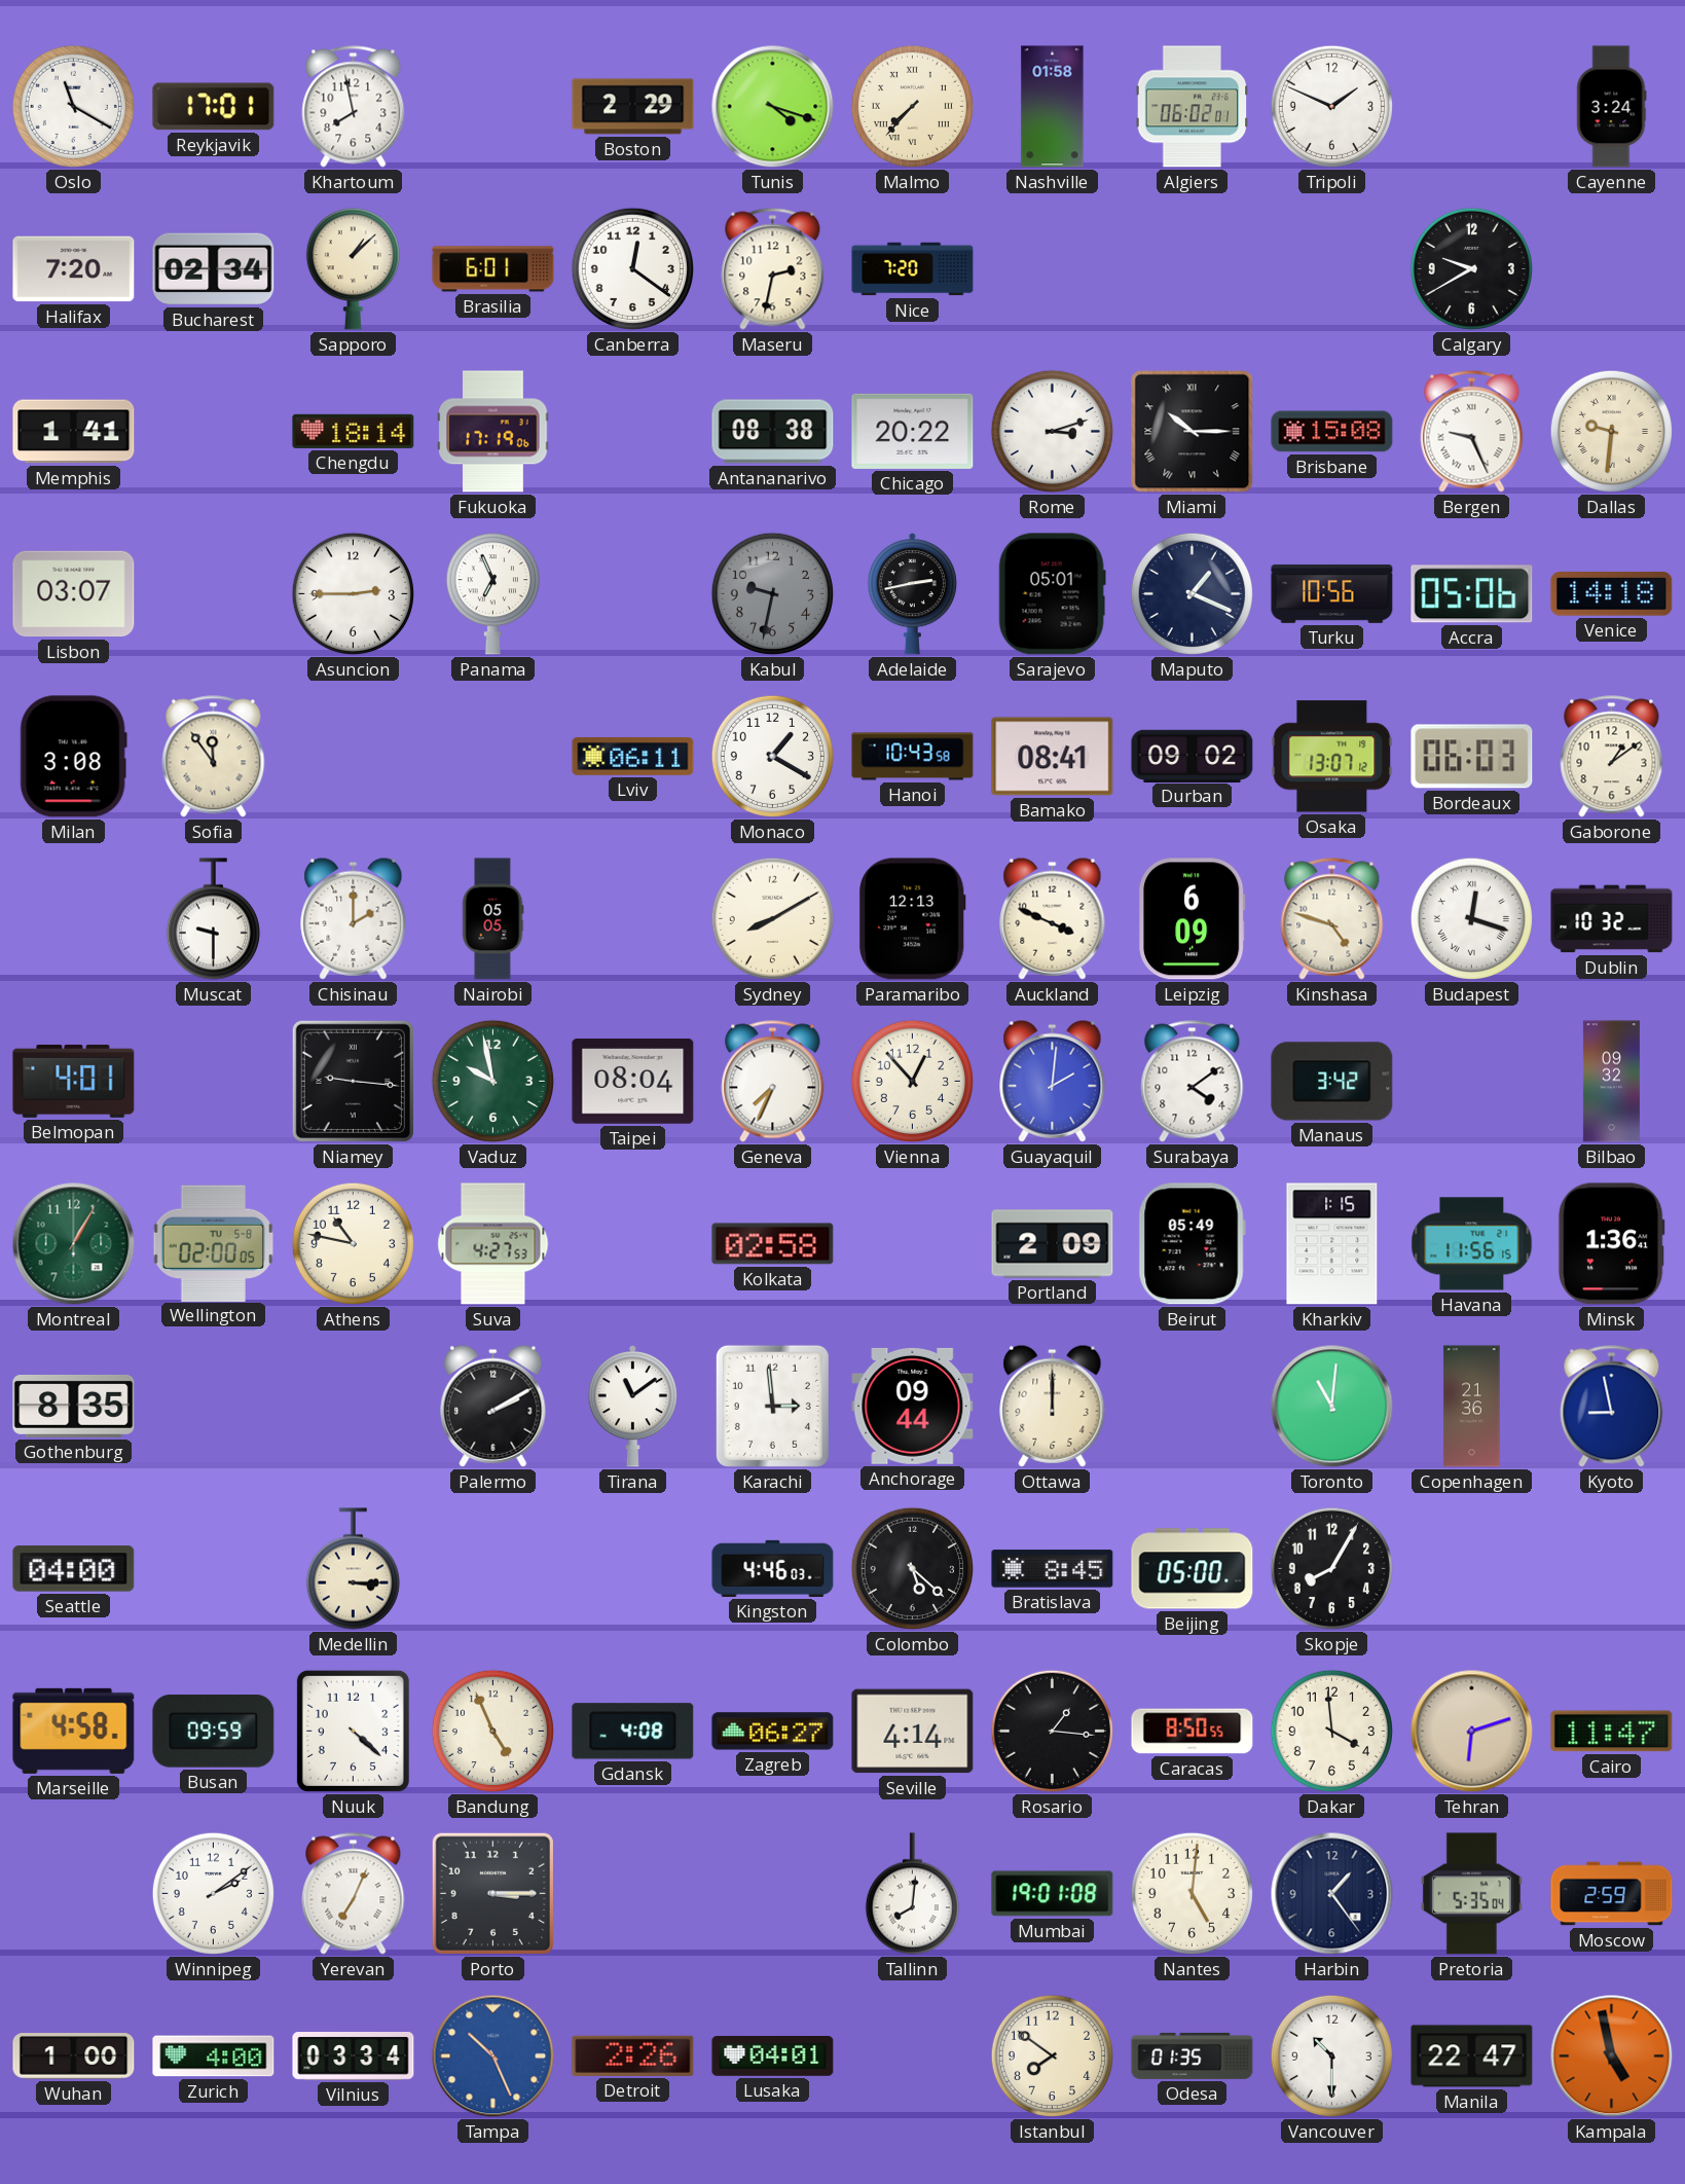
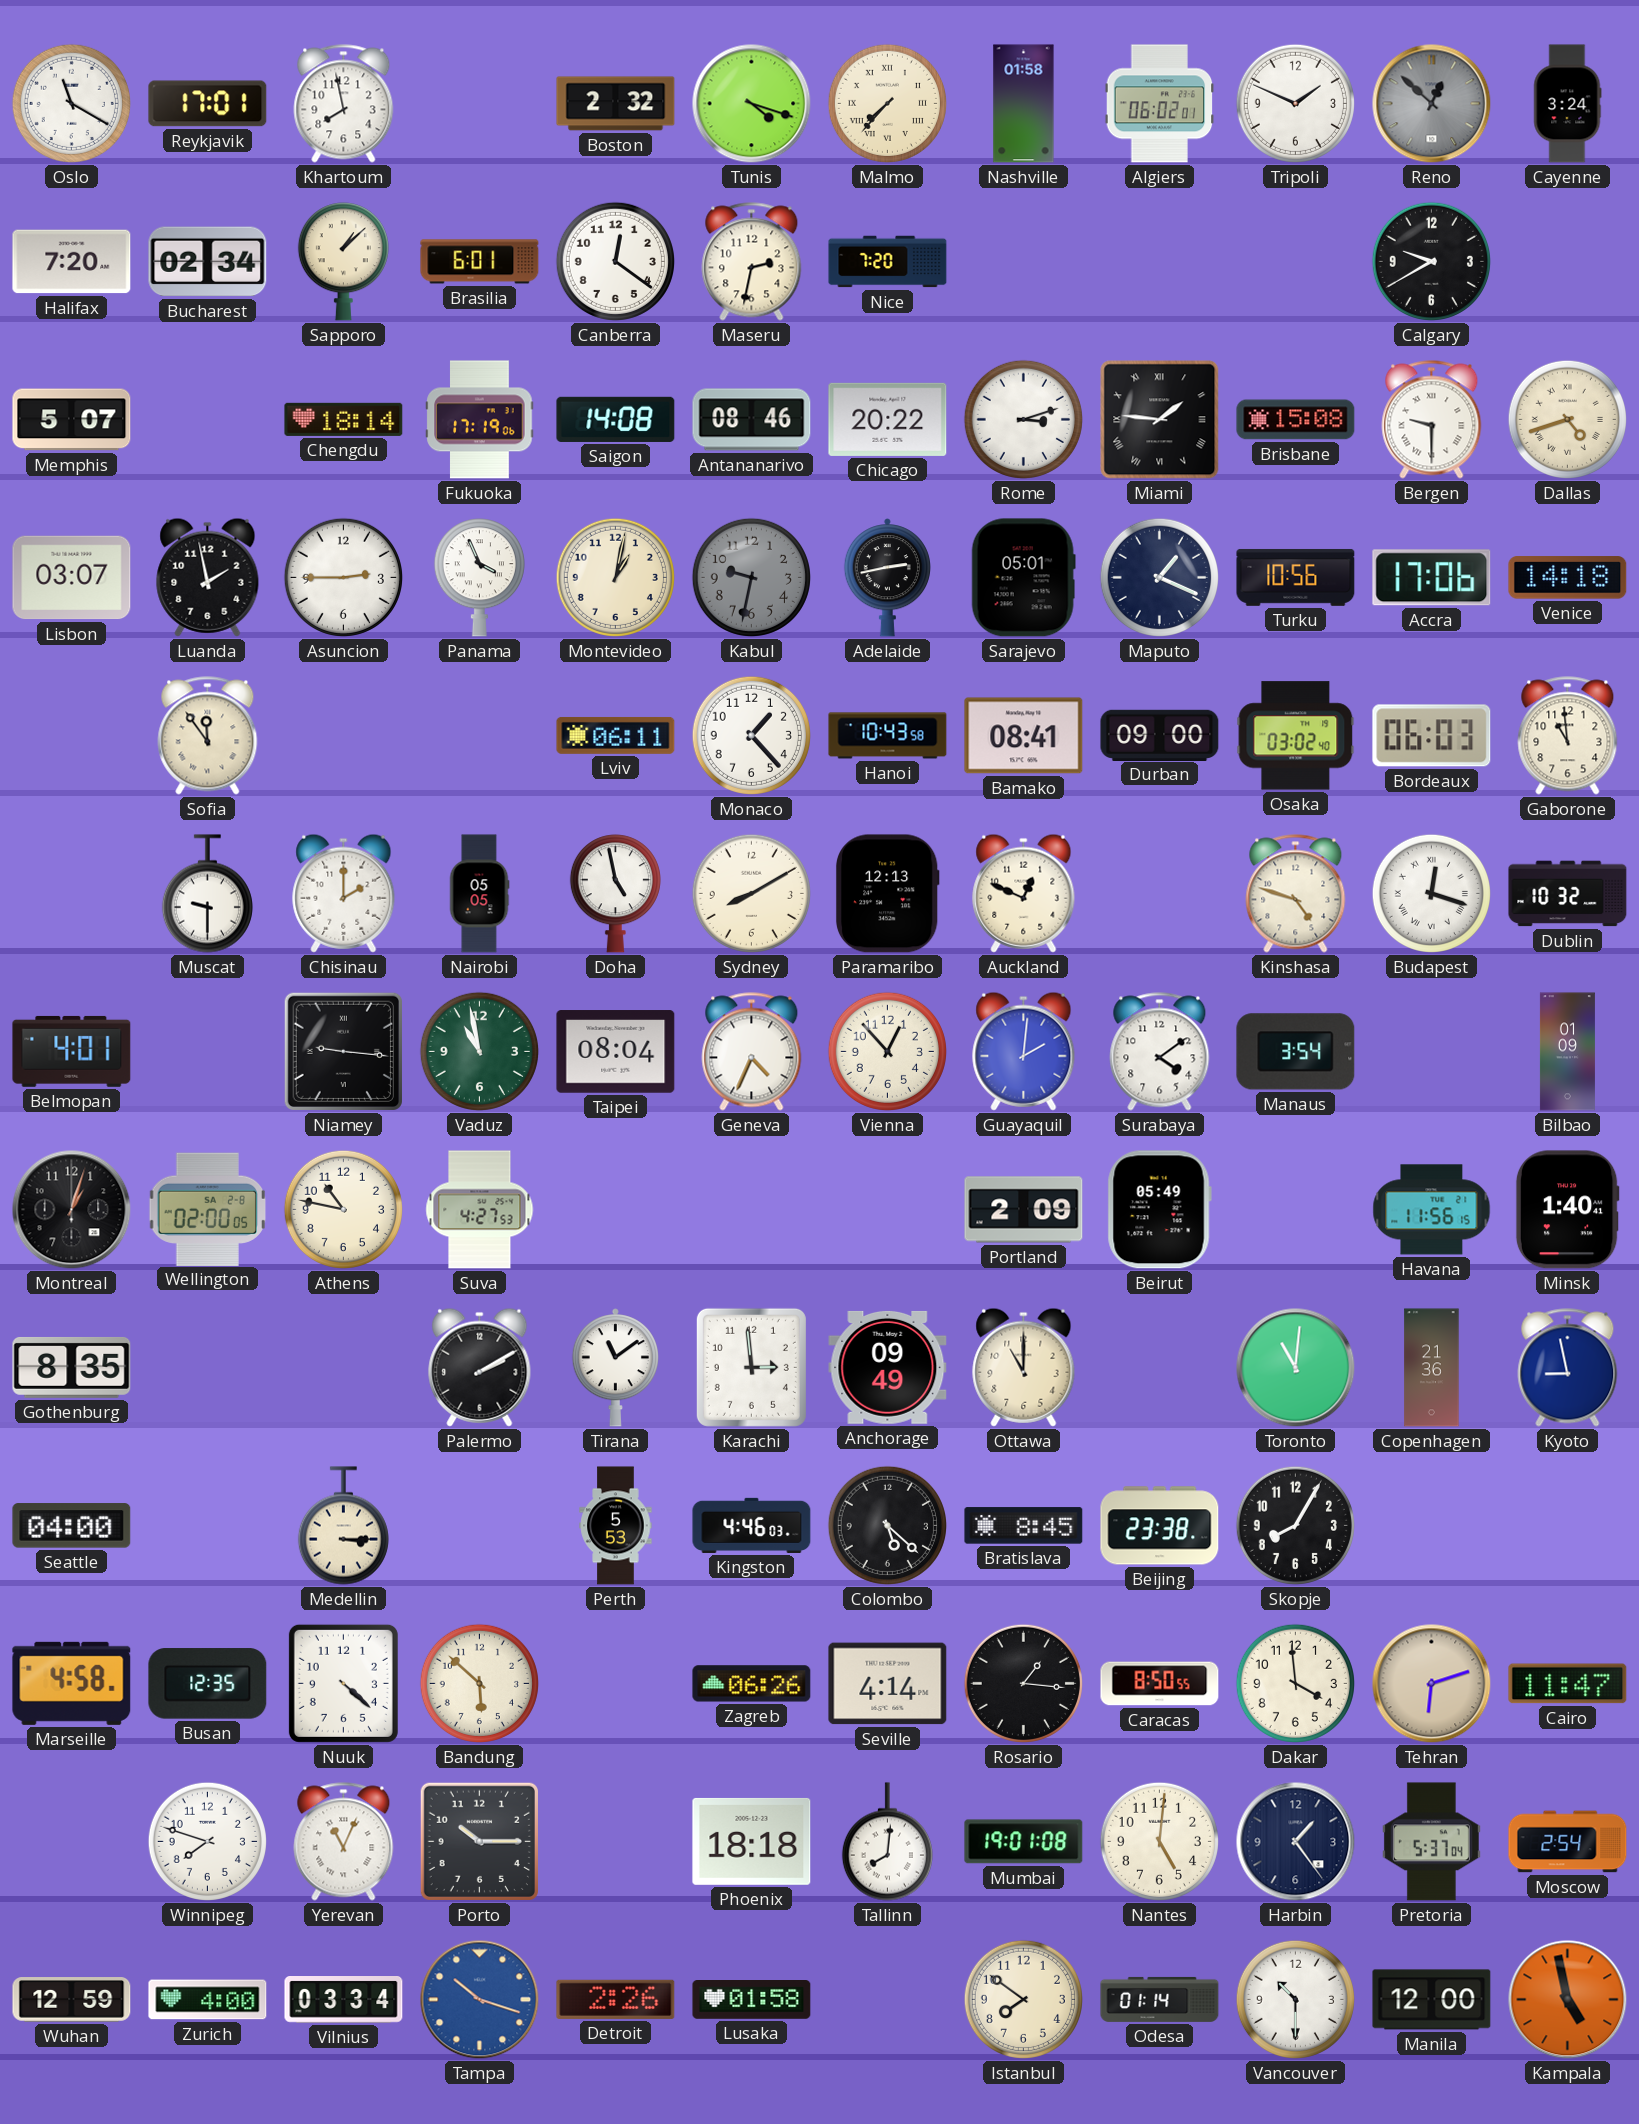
Boston: 2:29 -> 2:32
Reno: none -> 12:52
Memphis: 1:41 -> 5:07
Saigon: none -> 14:08
Antananarivo: 08:38 -> 08:46
Miami: 10:15 -> 1:46
Bergen: 9:26 -> 9:30
Dallas: 9:31 -> 4:42
Luanda: none -> 1:58
Panama: 6:56 -> 3:56
Montevideo: none -> 1:02
Accra: 05:06 -> 17:06
Milan: 3:08 -> none
Monaco: 1:20 -> 1:23
Durban: 09:02 -> 09:00
Osaka: 13:07 -> 03:02
Gaborone: 1:09 -> 10:59
Doha: none -> 4:58
Auckland: 3:49 -> 12:49
Leipzig: 6:09 -> none
Vaduz: 9:58 -> 10:58
Geneva: 7:34 -> 4:34
Manaus: 3:42 -> 3:54
Bilbao: 09:32 -> 01:09
Montreal: 1:05 -> 1:03
Montreal dial: green -> black
Wellington date: TU 5-8 -> SA 2-8
Kolkata: 02:58 -> none
Kharkiv: 1:15 -> none
Minsk: 1:36 -> 1:40
Anchorage: 09:44 -> 09:49
Ottawa: 12:00 -> 11:00
Perth: none -> 5:53
Beijing: 05:00 -> 23:38
Busan: 09:59 -> 12:35
Bandung: 4:56 -> 5:52
Gdansk: 4:08 -> none
Zagreb: 06:27 -> 06:26
Winnipeg: 2:09 -> 7:48
Yerevan: 7:04 -> 11:04
Porto: 3:15 -> 10:15
Phoenix: none -> 18:18
Pretoria: 5:35 -> 5:37
Moscow: 2:59 -> 2:54
Wuhan: 1:00 -> 12:59
Tampa: 10:26 -> 10:18
Lusaka: 04:01 -> 01:58
Odesa: 01:35 -> 01:14
Manila: 22:47 -> 12:00
